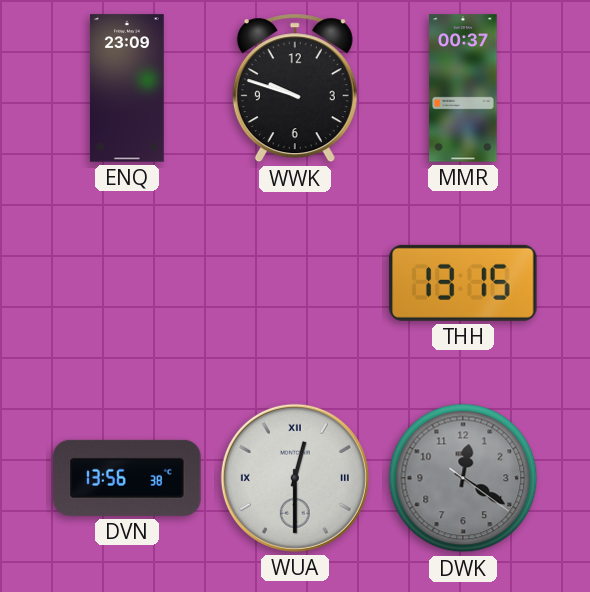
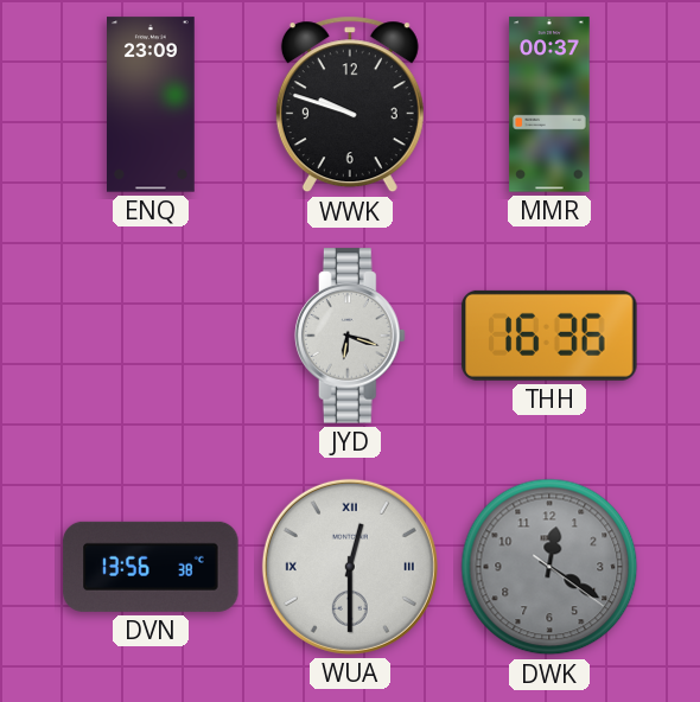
JYD: none -> 6:18
THH: 13:15 -> 16:36
